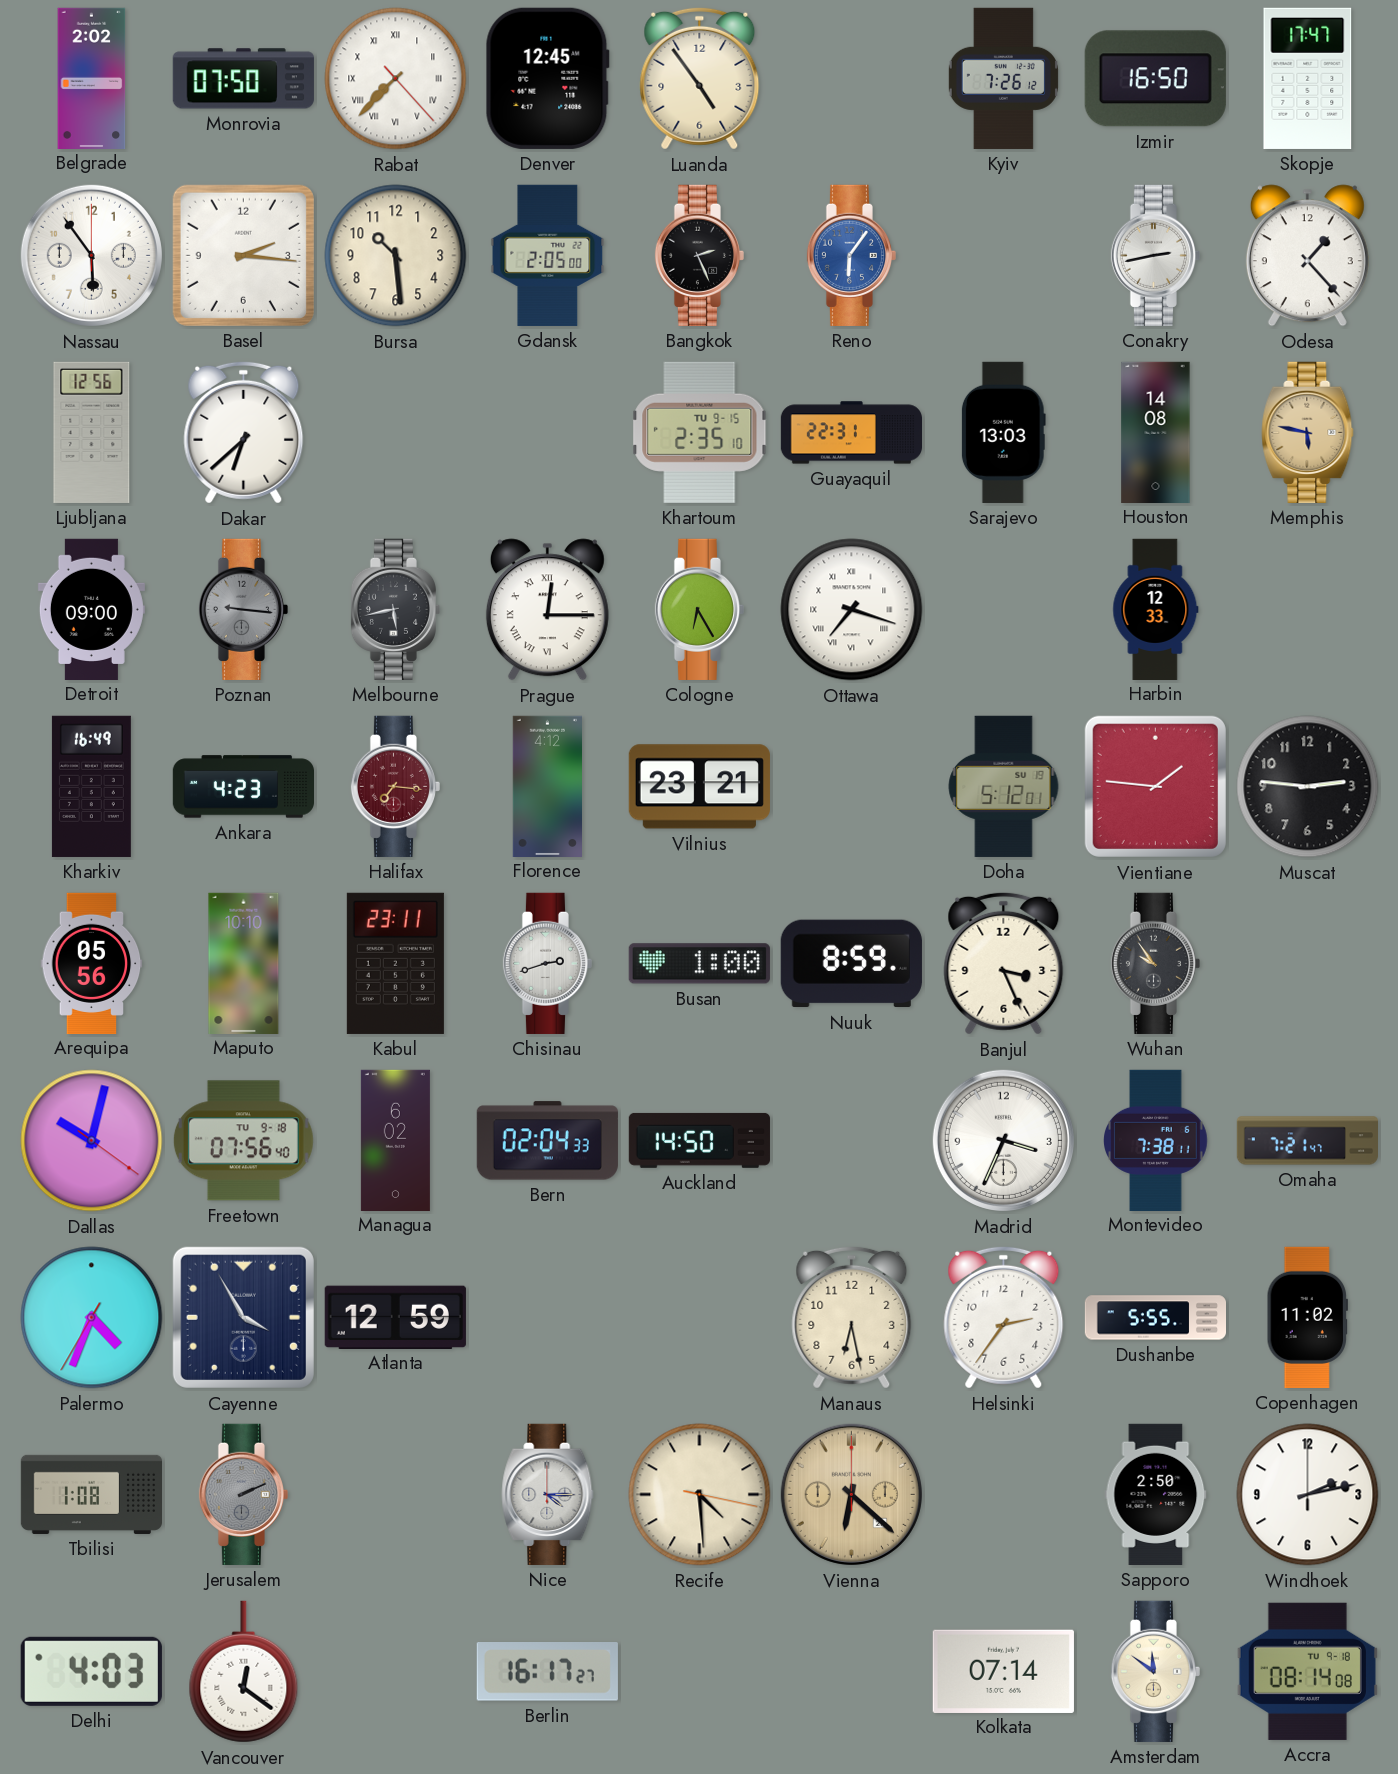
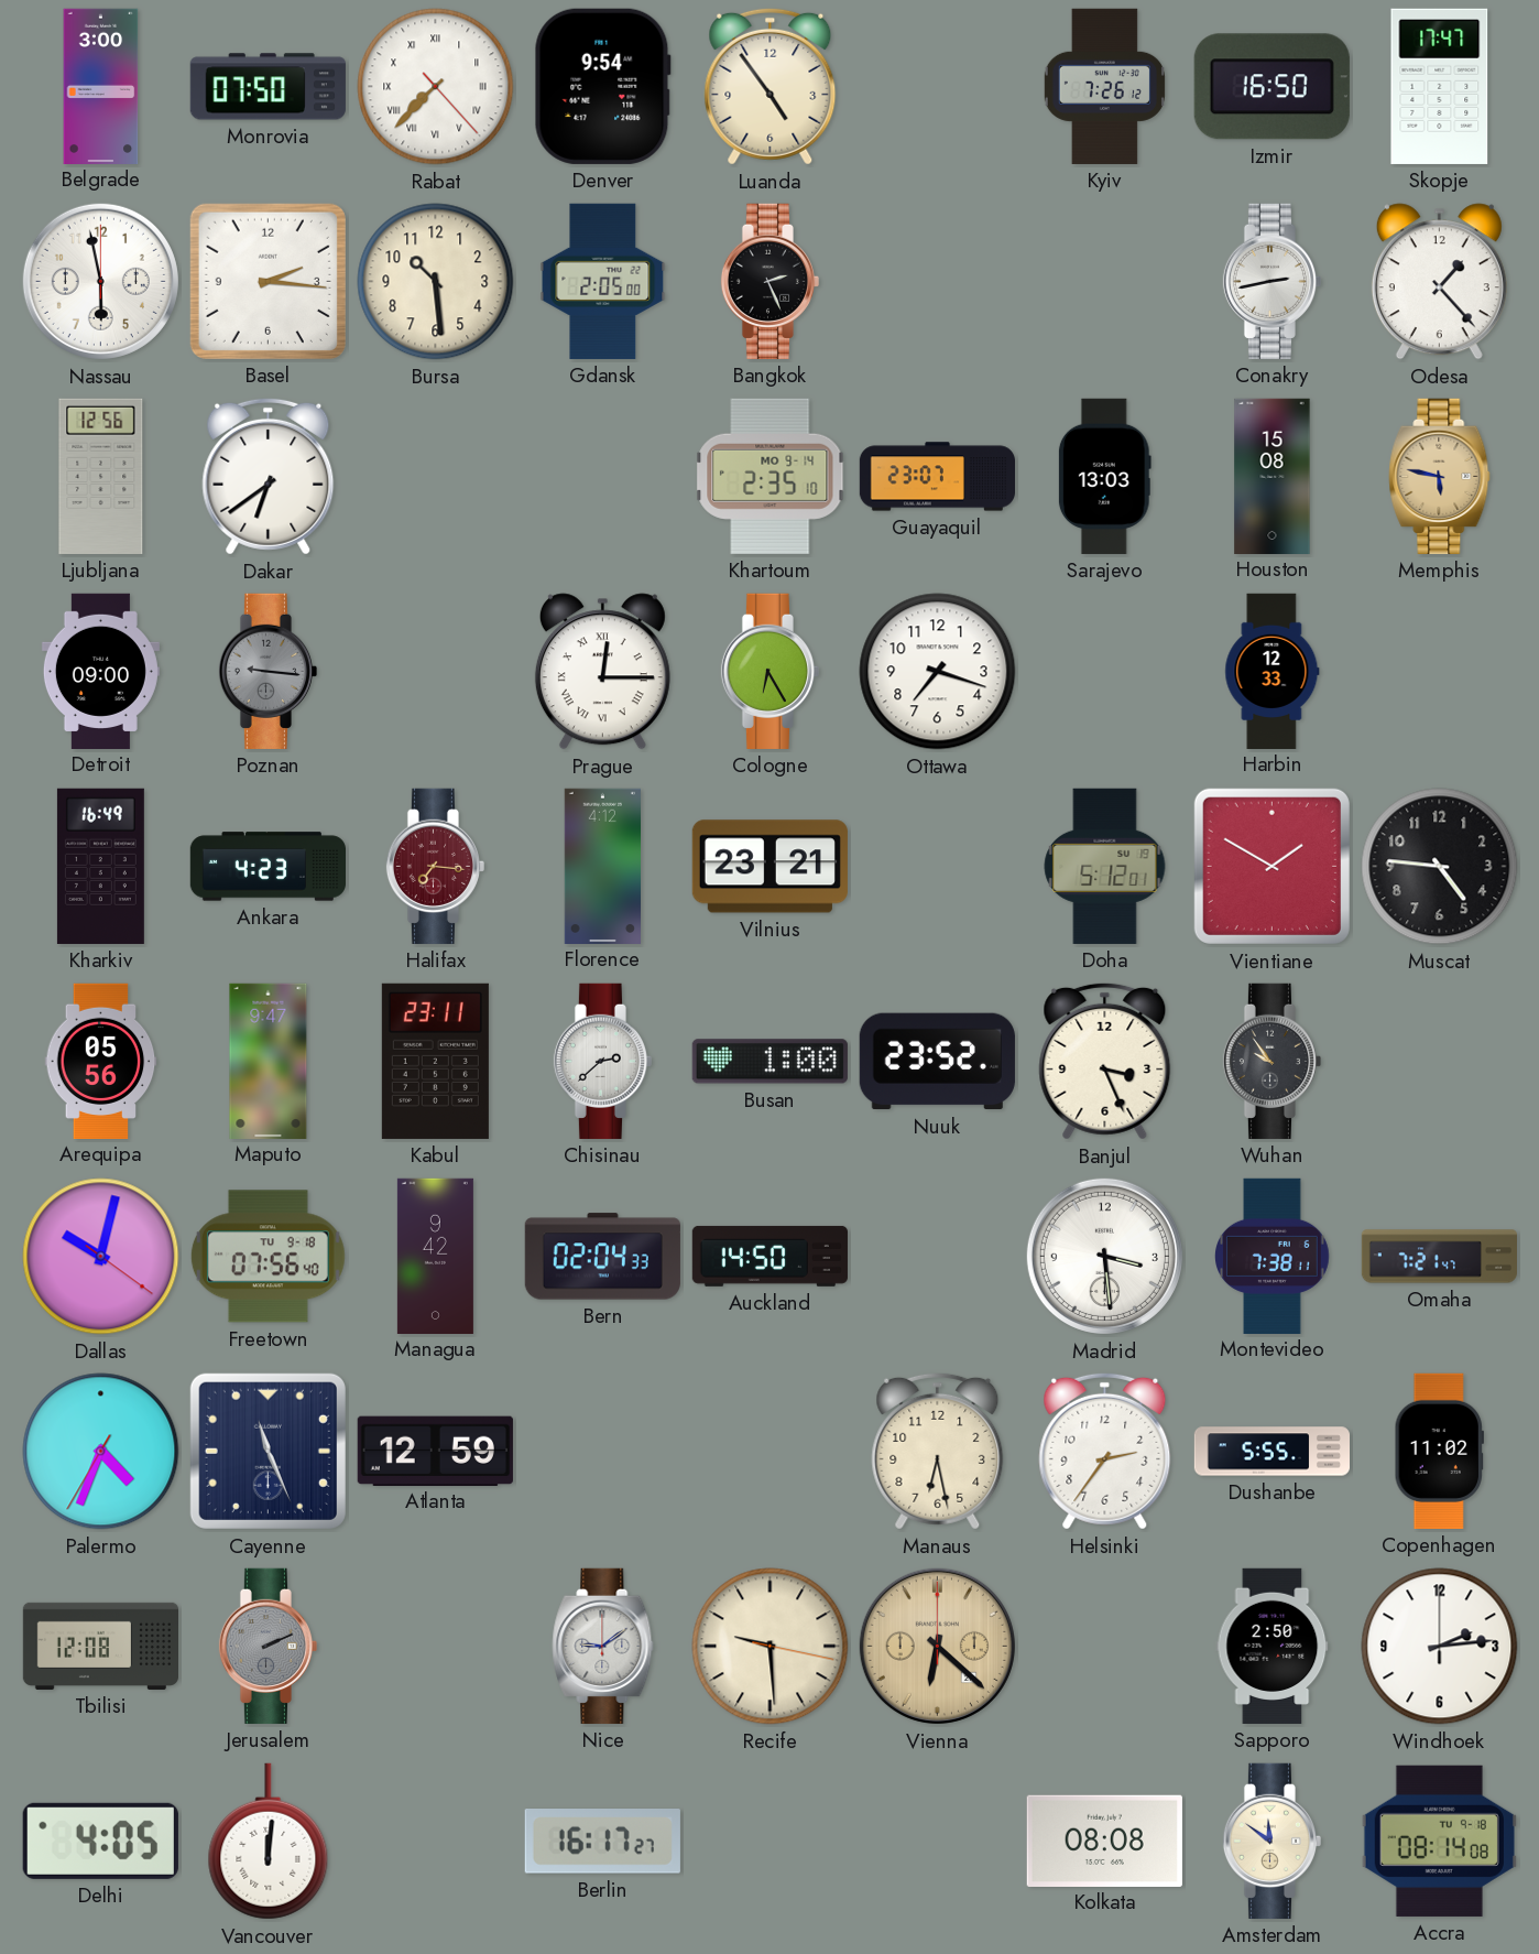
Belgrade: 2:02 -> 3:00
Denver: 12:45 -> 9:54
Nassau: 5:54 -> 5:58
Reno: 6:06 -> none
Dakar: 6:38 -> 6:39
Khartoum date: TU 9-15 -> MO 9-14
Guayaquil: 22:31 -> 23:07
Houston: 14:08 -> 15:08
Melbourne: 5:43 -> none
Ottawa numerals: Roman -> Arabic
Vientiane: 1:46 -> 1:50
Muscat: 2:46 -> 4:46
Maputo: 10:10 -> 9:47
Chisinau: 2:42 -> 2:38
Nuuk: 8:59 -> 23:52
Managua: 6:02 -> 9:42
Madrid: 3:34 -> 3:29
Cayenne: 3:55 -> 11:26
Tbilisi: 1:08 -> 12:08
Nice: 4:15 -> 9:09
Recife: 4:29 -> 9:29
Windhoek: 2:13 -> 2:14
Delhi: 4:03 -> 4:05
Vancouver: 12:21 -> 12:01
Kolkata: 07:14 -> 08:08
